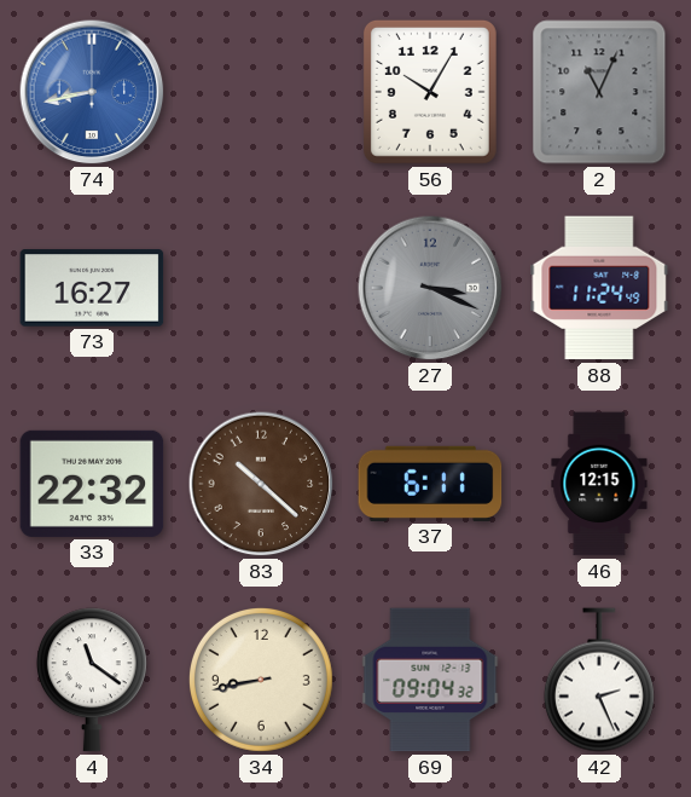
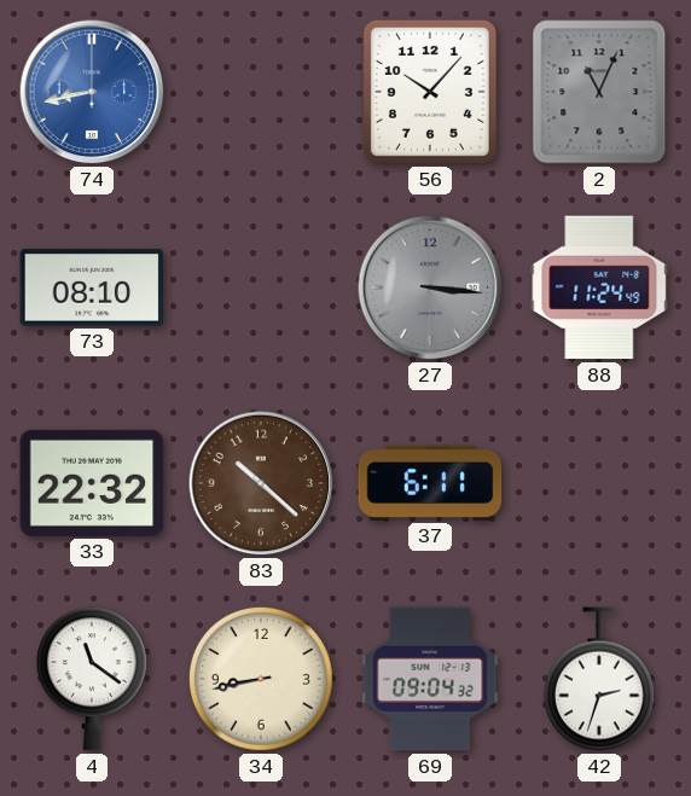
56: 10:05 -> 10:07
73: 16:27 -> 08:10
27: 3:19 -> 3:16
46: 12:15 -> none
42: 2:26 -> 2:33
